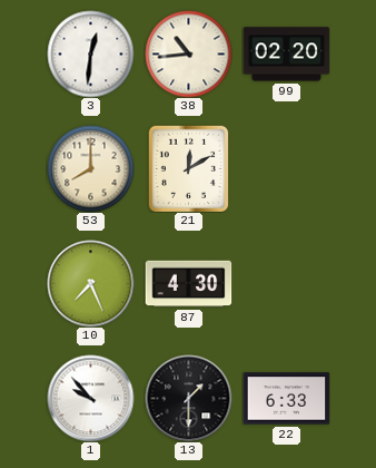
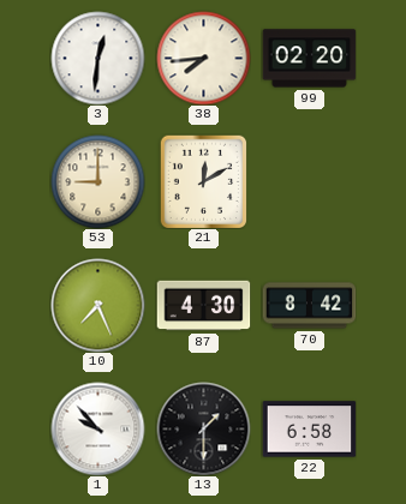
38: 10:44 -> 7:44
53: 8:00 -> 9:00
70: none -> 8:42
22: 6:33 -> 6:58
